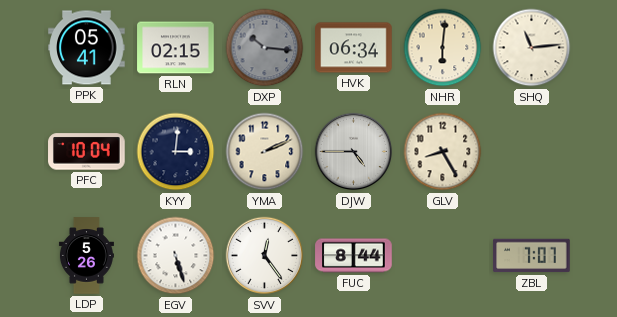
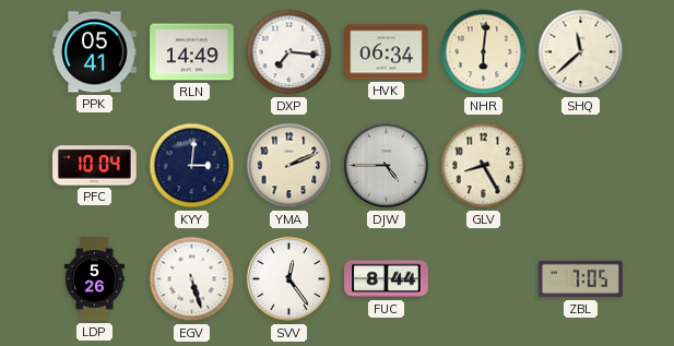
RLN: 02:15 -> 14:49
DXP: 10:16 -> 7:16
DXP dial: grey -> white
SHQ: 11:14 -> 11:38
ZBL: 7:07 -> 7:05
